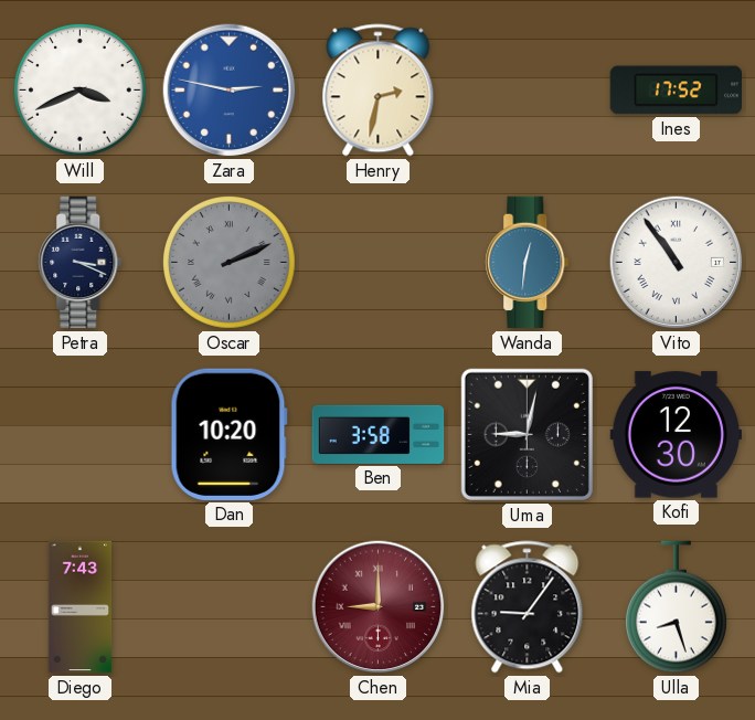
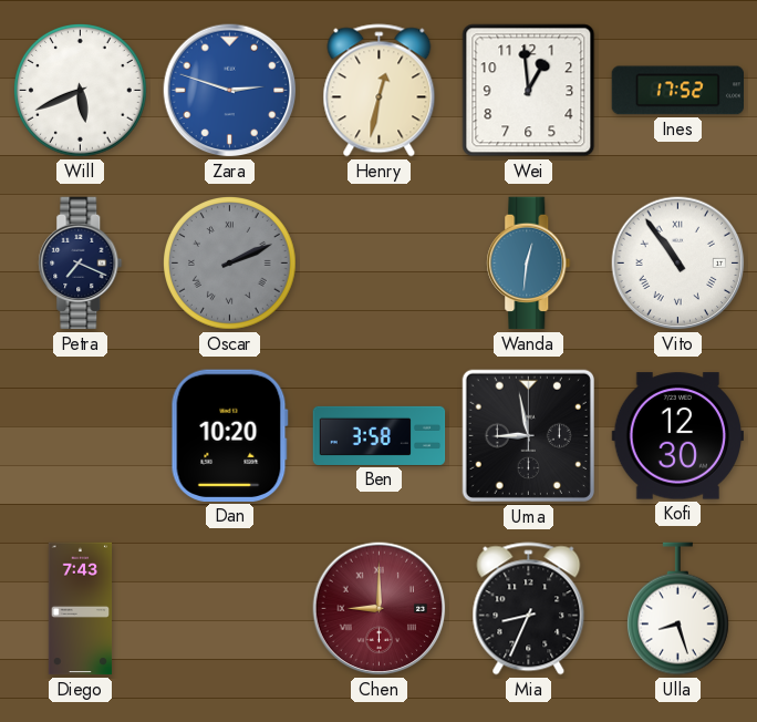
Will: 3:41 -> 5:41
Zara: 2:47 -> 2:48
Henry: 2:32 -> 12:32
Wei: none -> 12:59
Petra: 3:19 -> 7:19
Uma: 9:02 -> 8:58
Mia: 9:06 -> 8:34
